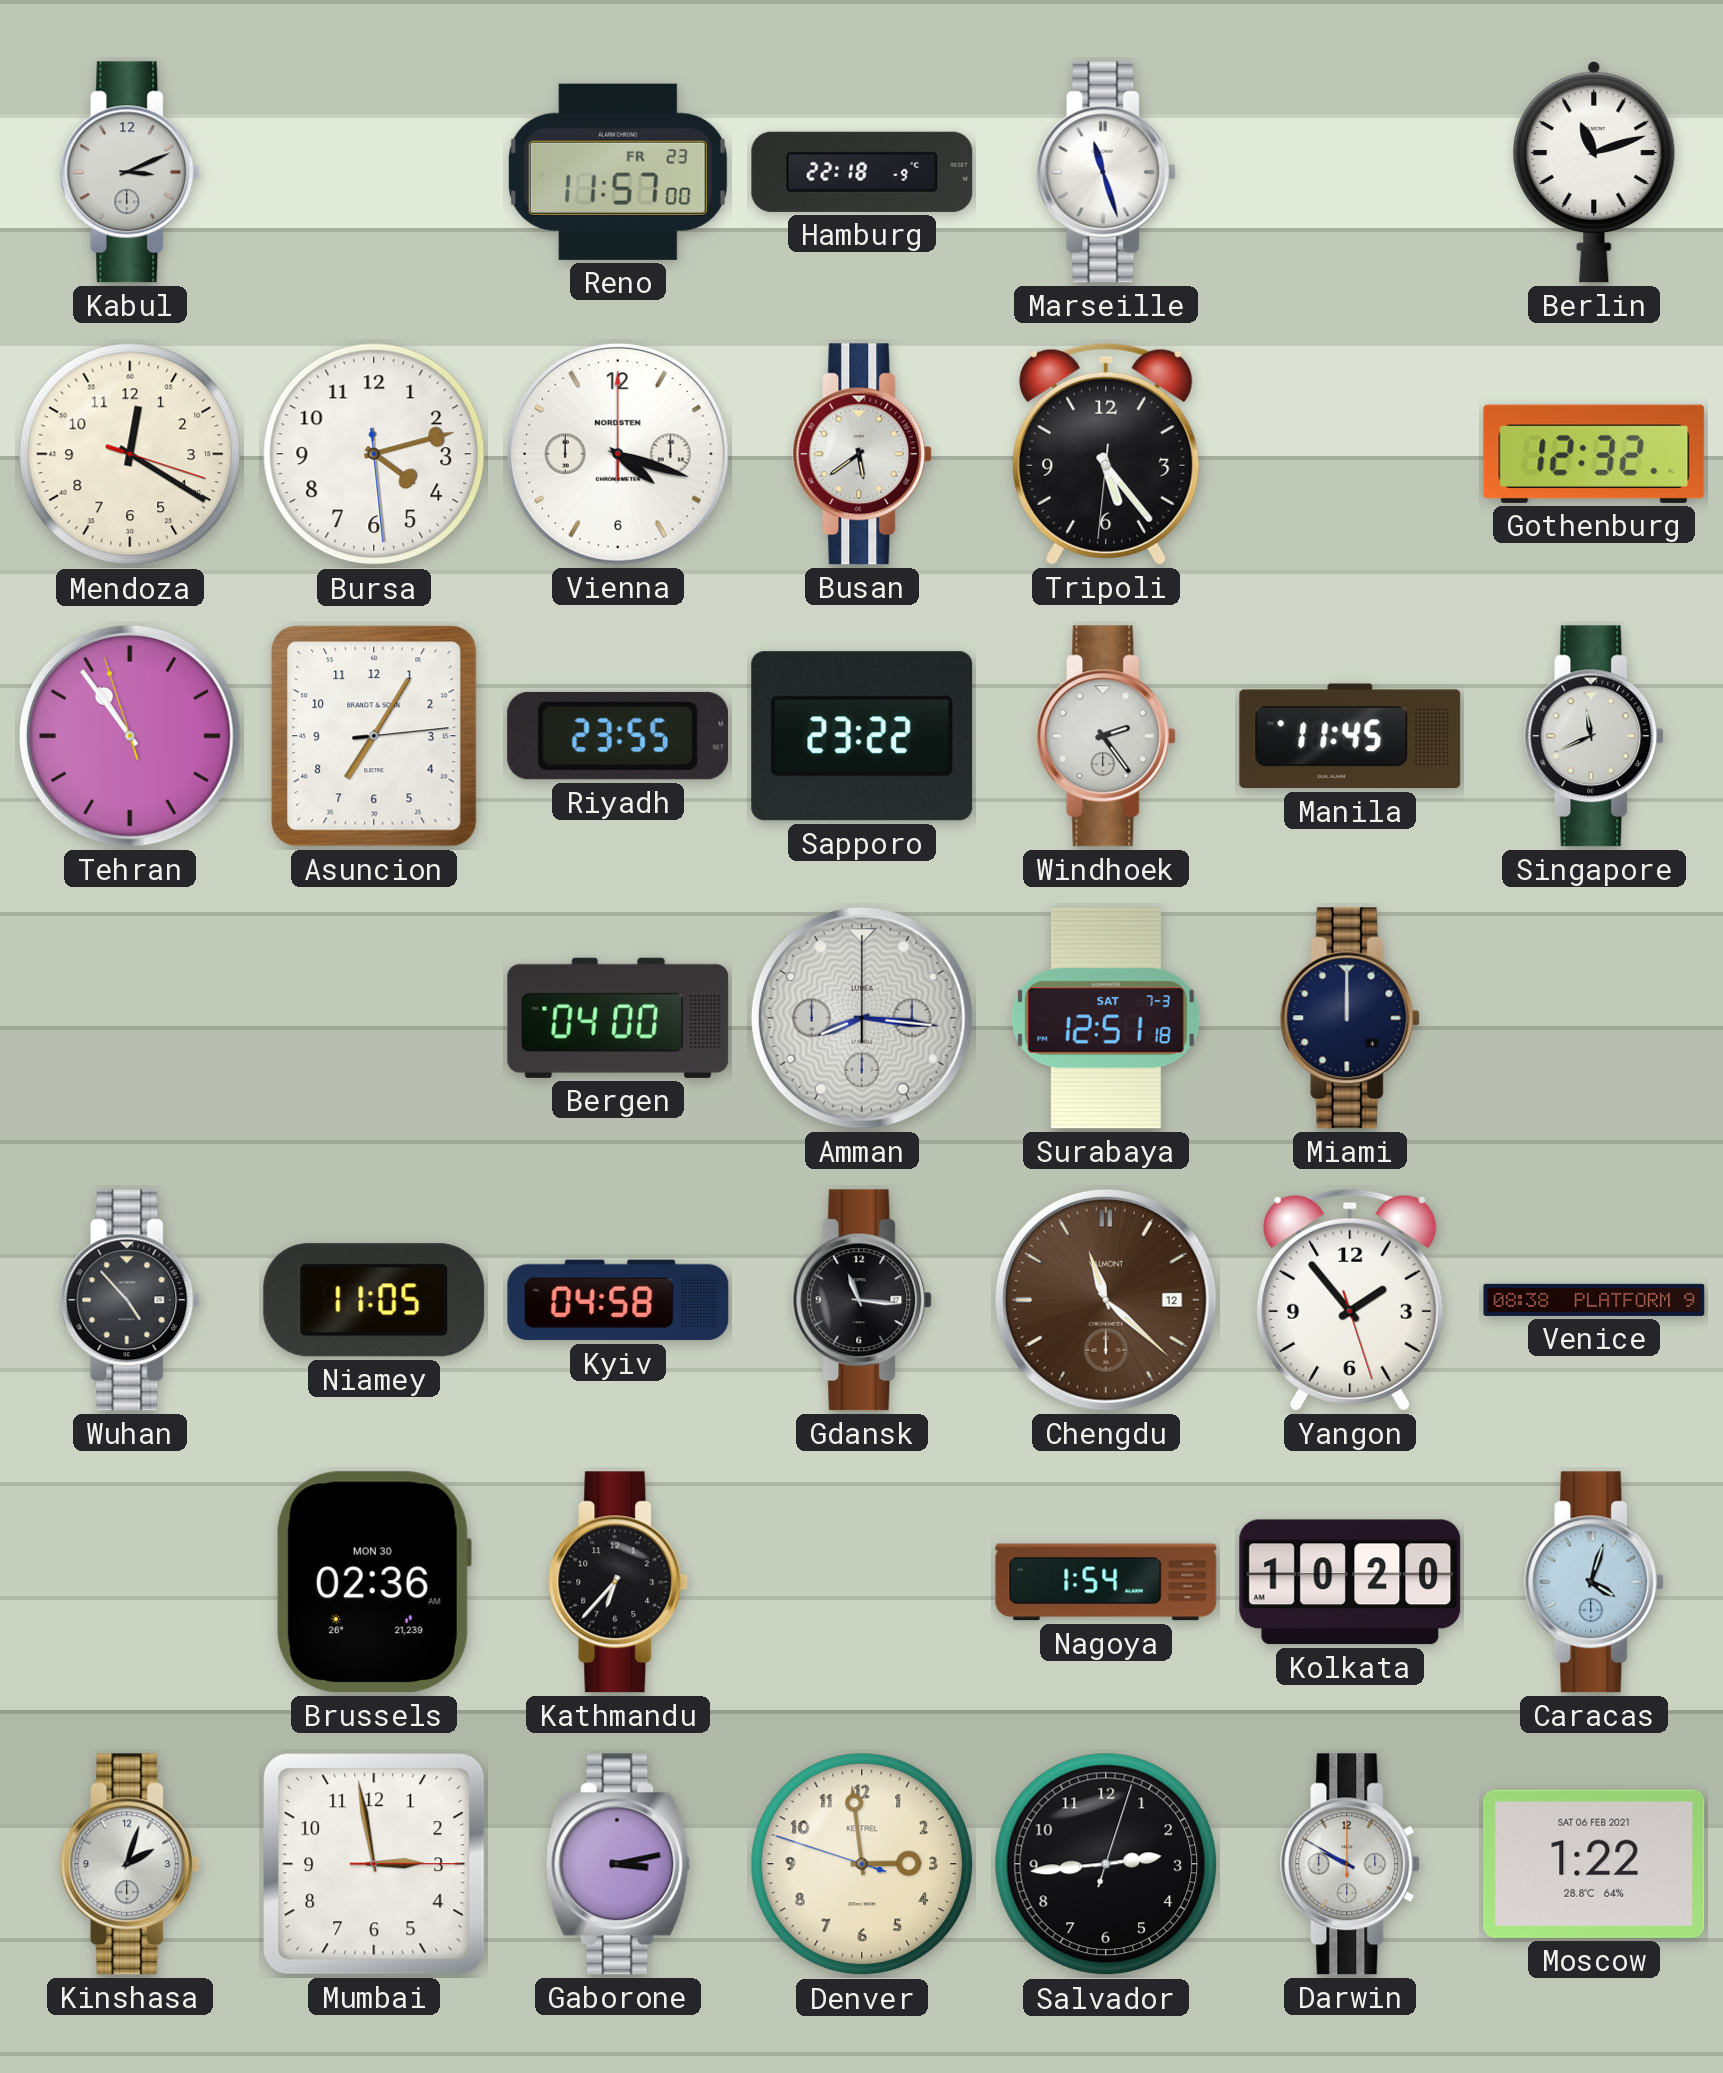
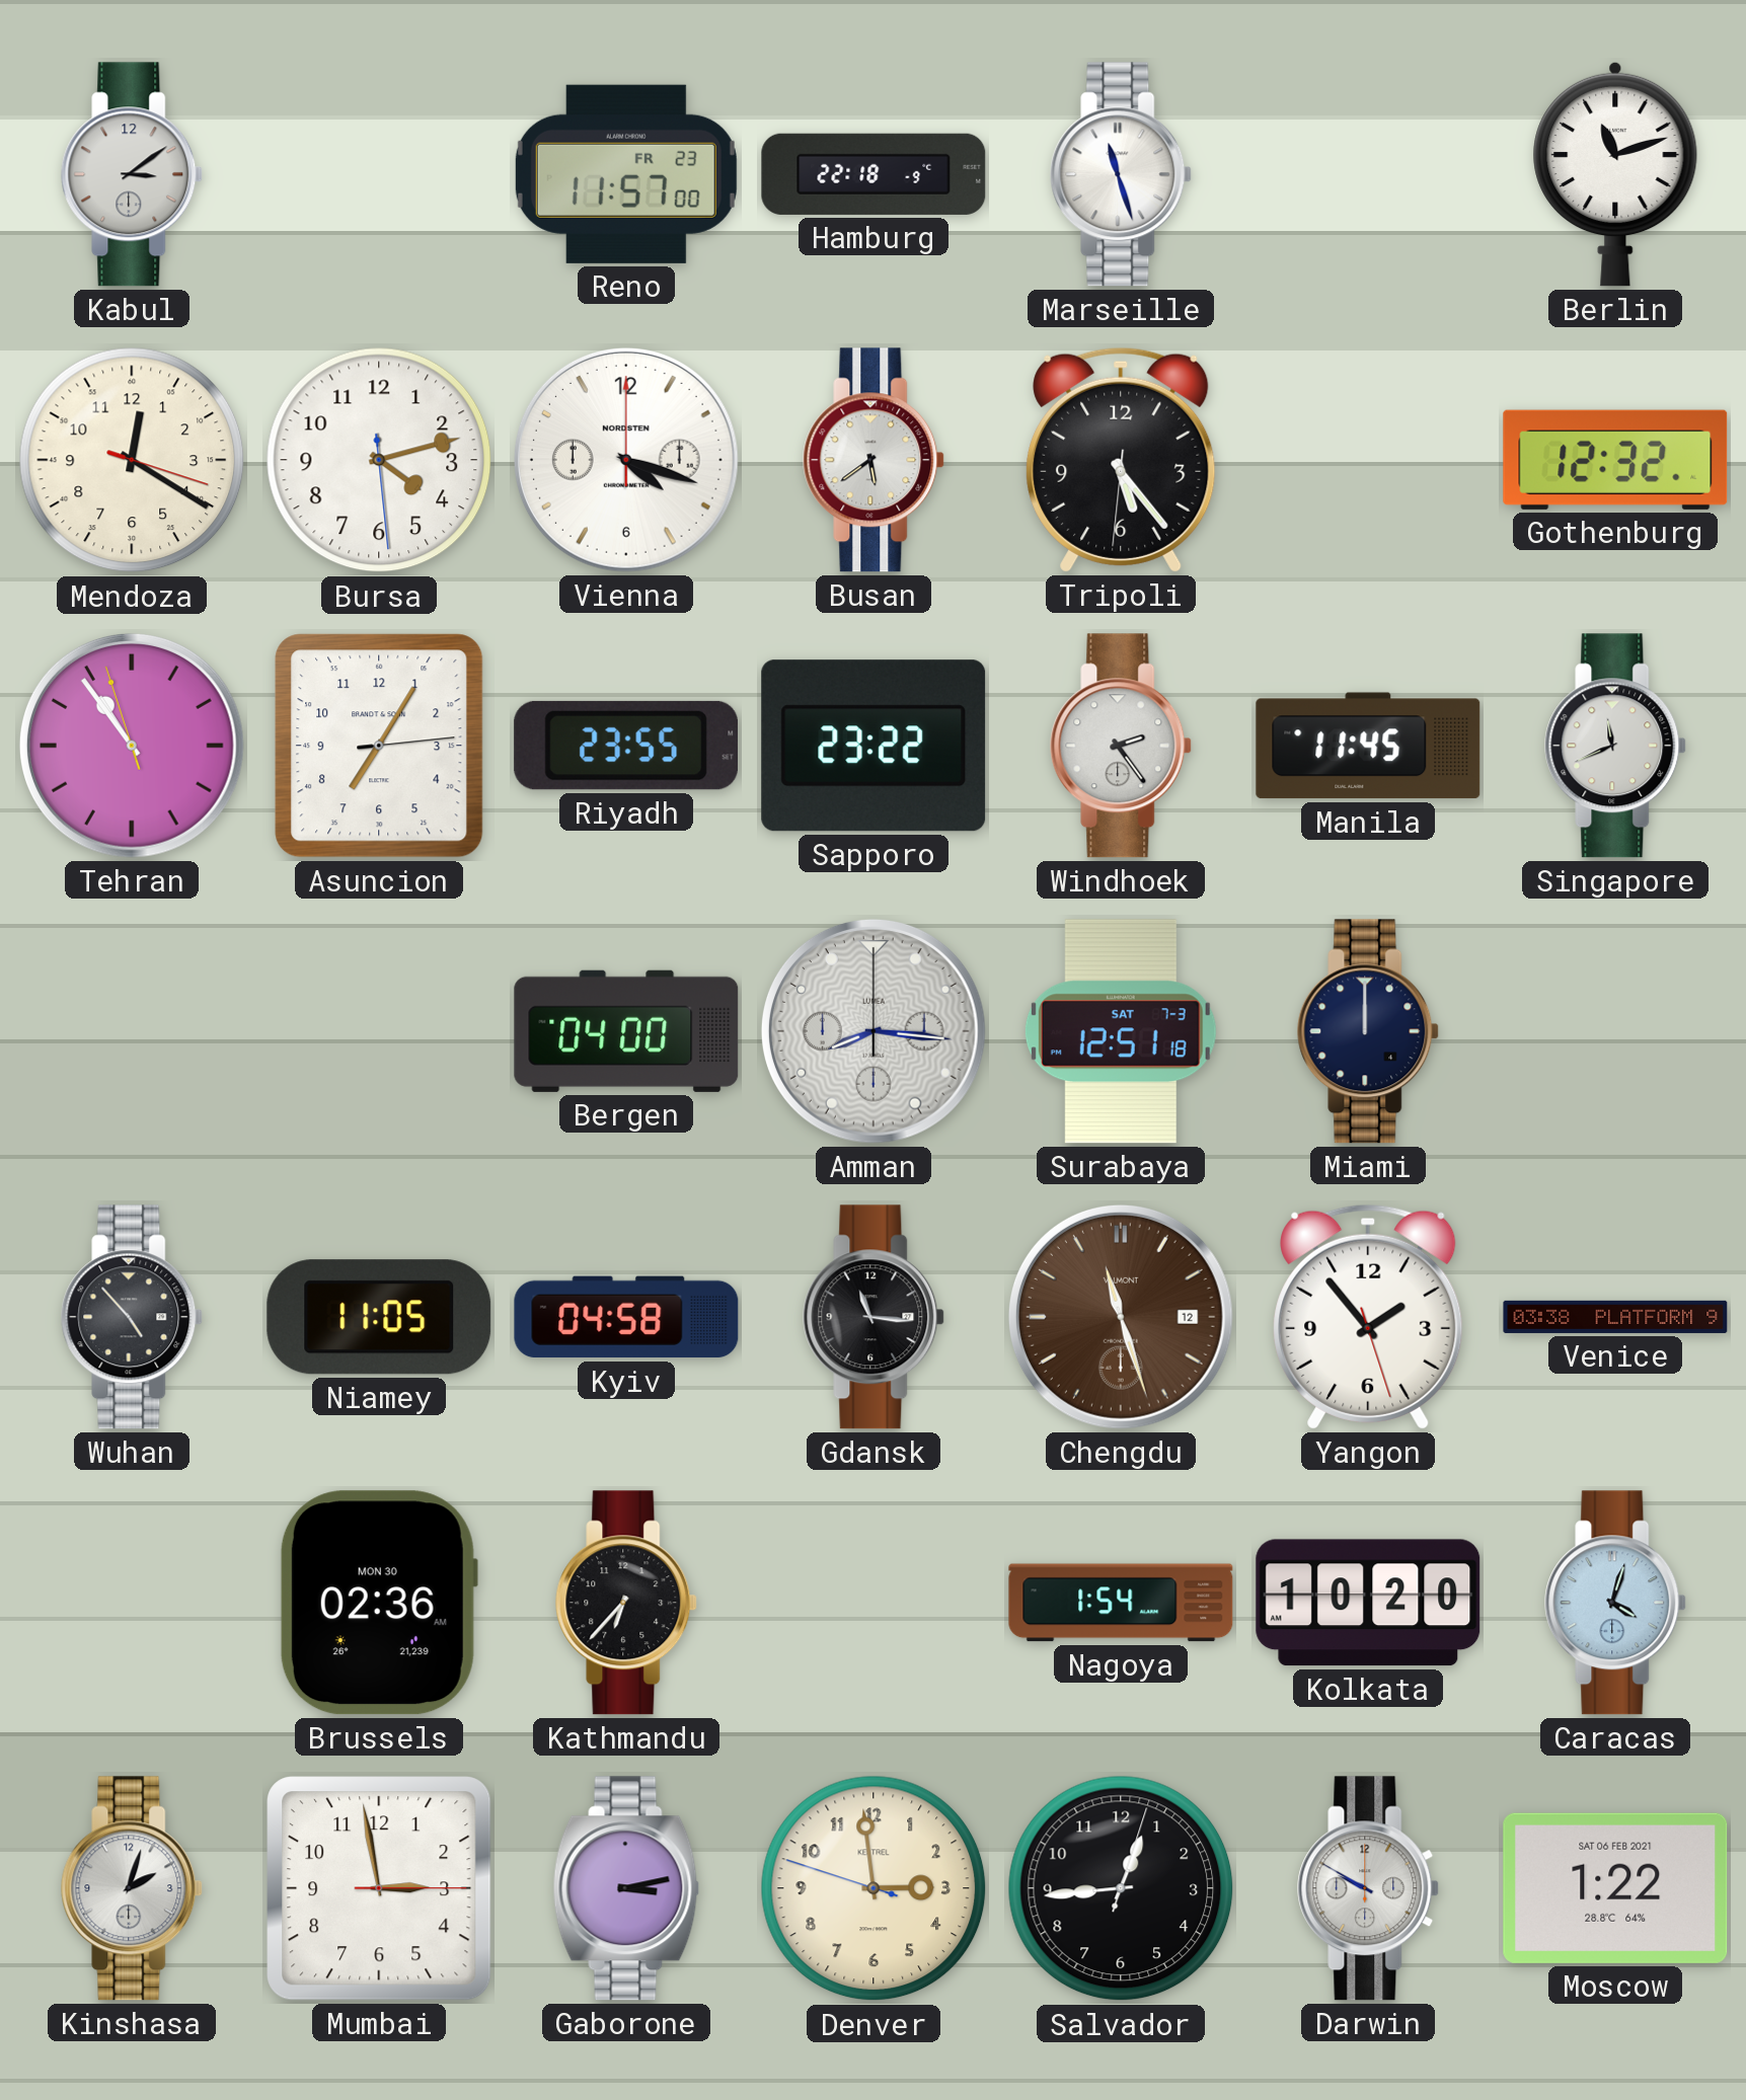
Kabul: 3:11 -> 3:09
Chengdu: 11:22 -> 11:27
Venice: 08:38 -> 03:38
Salvador: 2:44 -> 12:44
